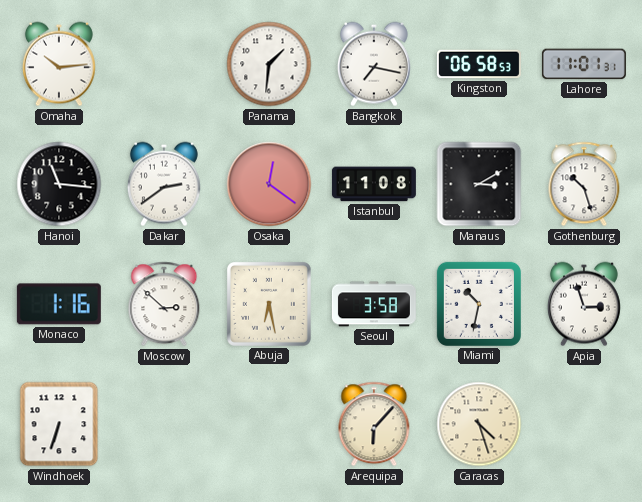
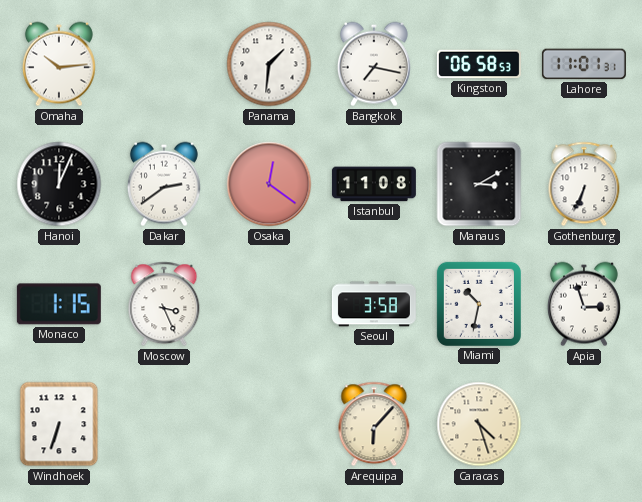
Hanoi: 11:16 -> 12:04
Gothenburg: 10:27 -> 6:34
Monaco: 1:16 -> 1:15
Moscow: 2:52 -> 3:26
Abuja: 6:28 -> none
